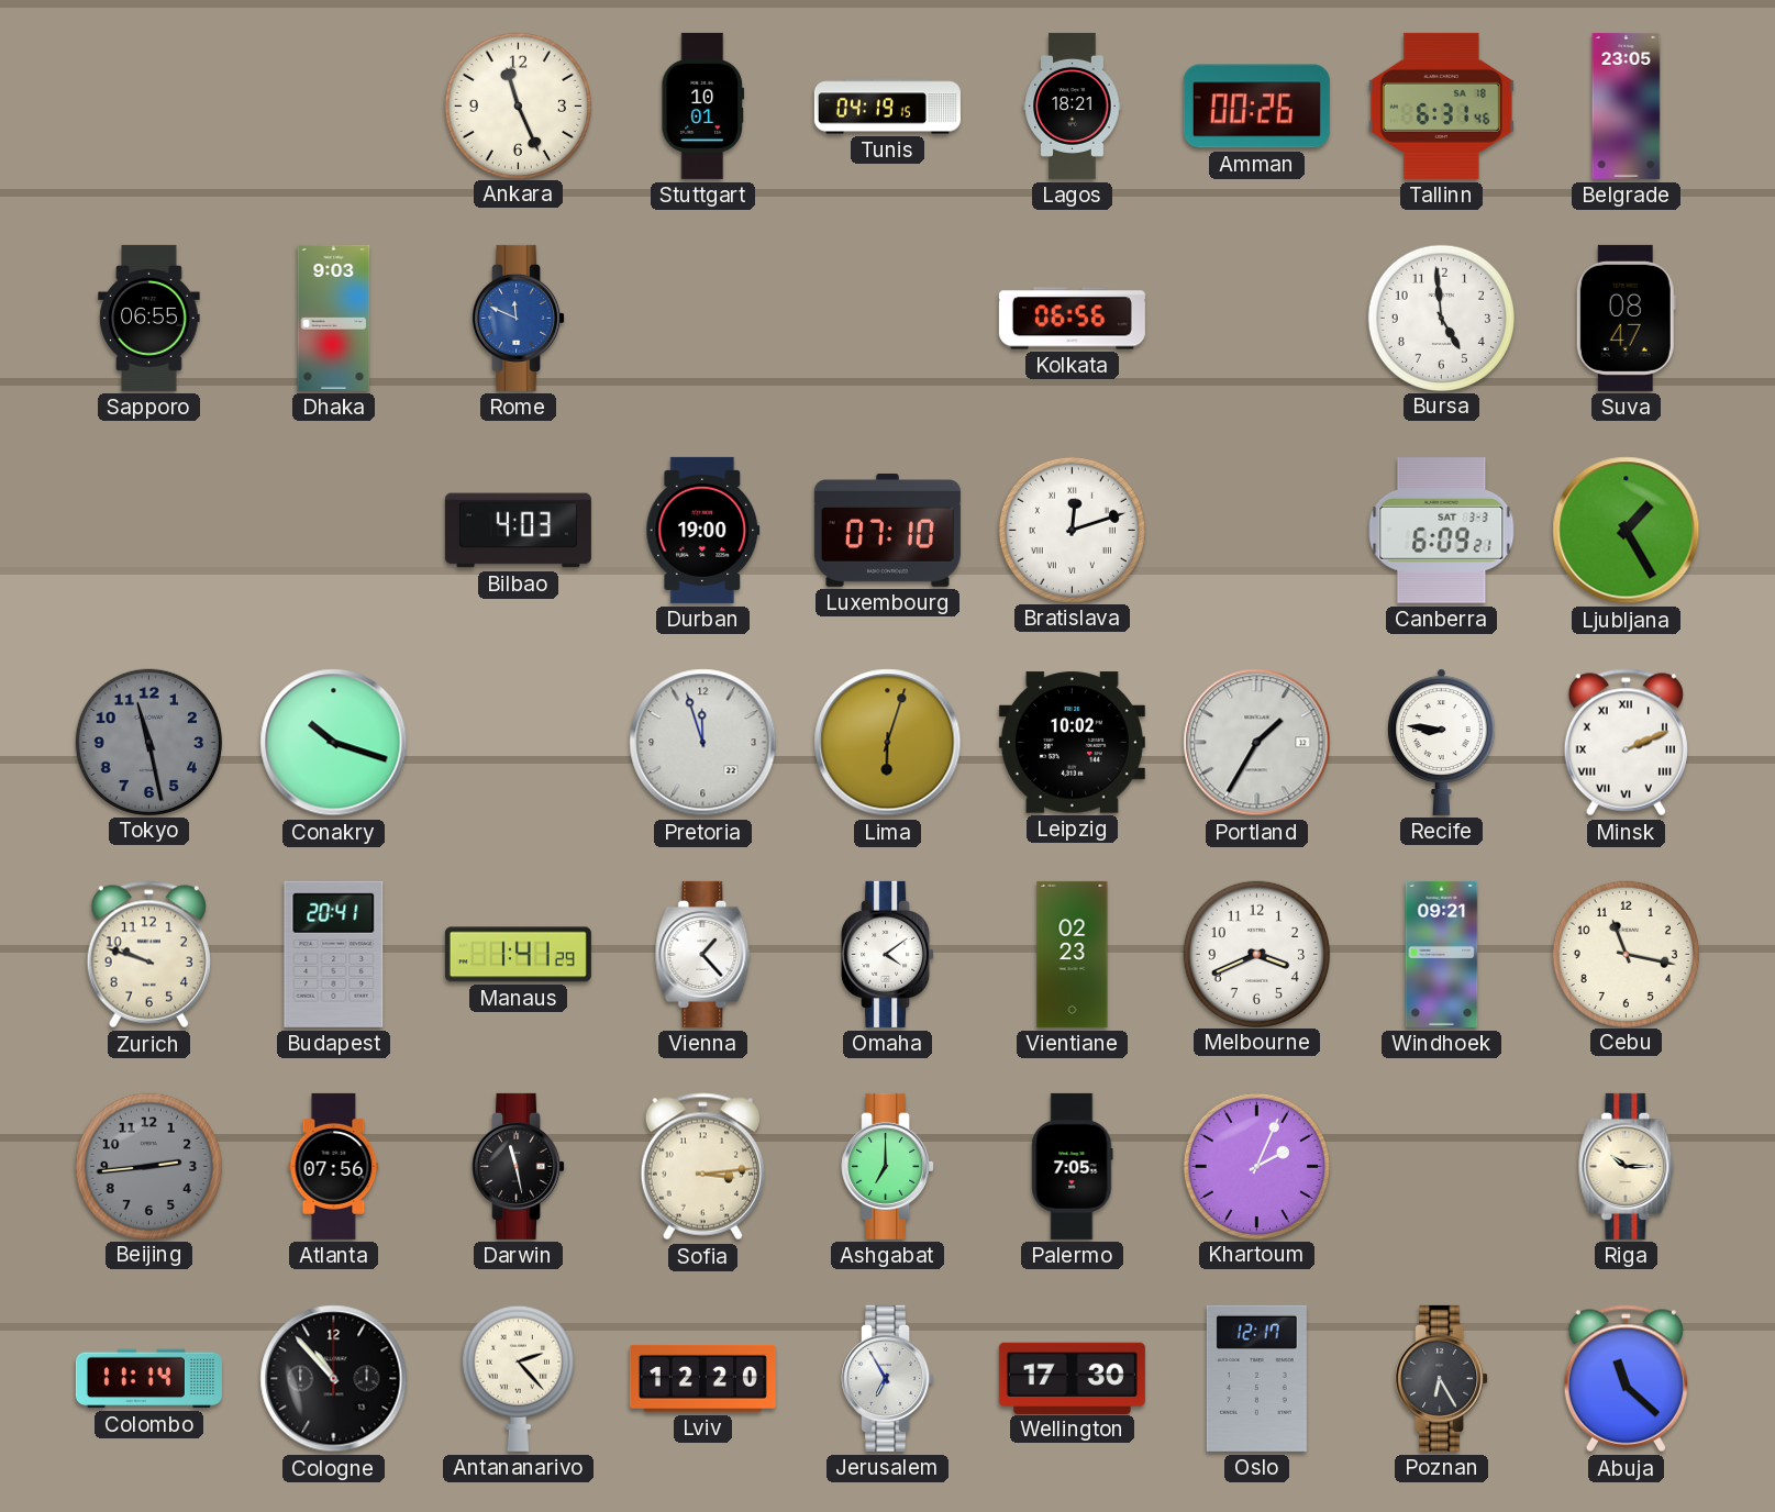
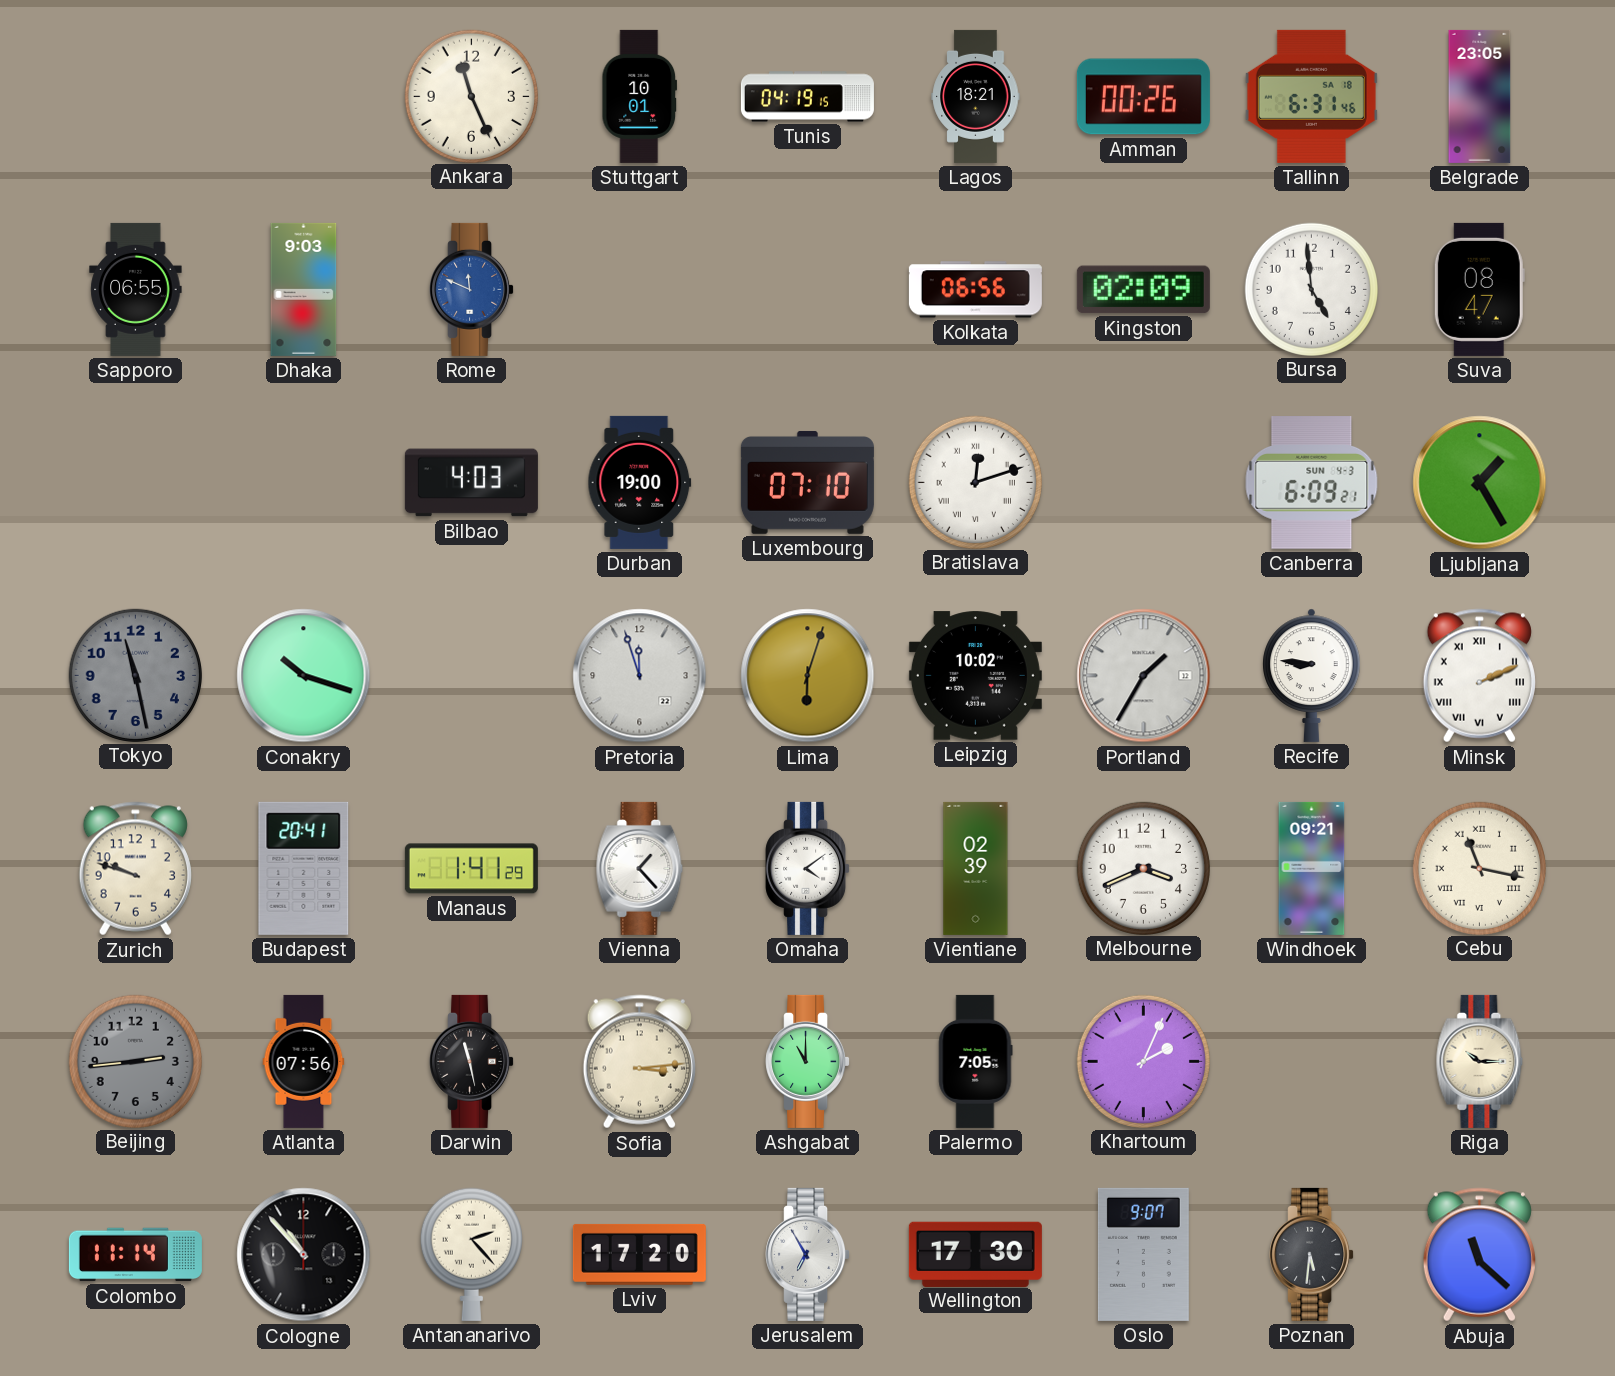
Kingston: none -> 02:09
Canberra date: SAT 3-3 -> SUN 4-3
Vientiane: 02:23 -> 02:39
Cebu numerals: Arabic -> Roman
Ashgabat: 7:00 -> 11:00
Lviv: 12:20 -> 17:20
Oslo: 12:17 -> 9:07
Poznan: 6:25 -> 5:31
